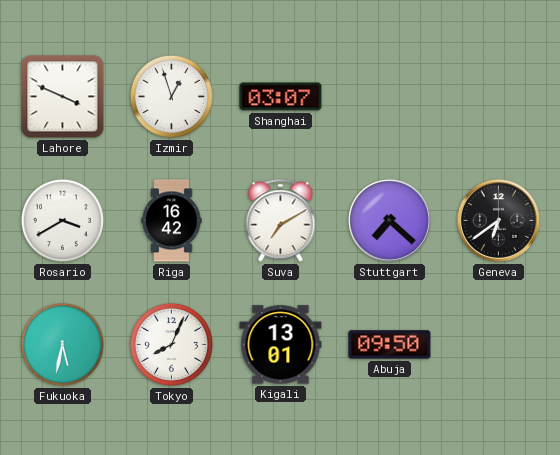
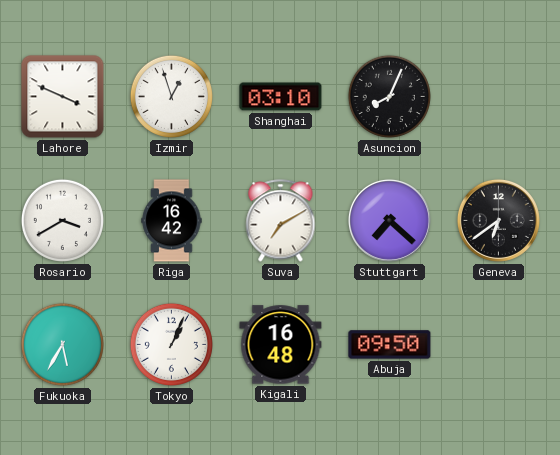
Shanghai: 03:07 -> 03:10
Asuncion: none -> 8:04
Fukuoka: 5:32 -> 5:35
Tokyo: 8:04 -> 1:04
Kigali: 13:01 -> 16:48
